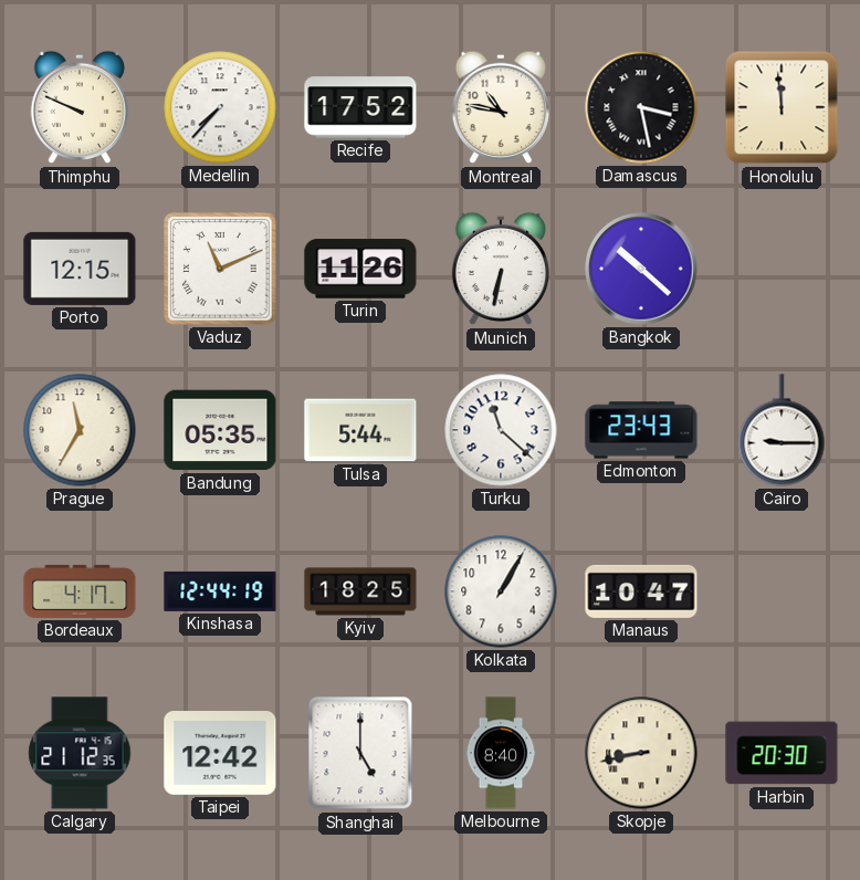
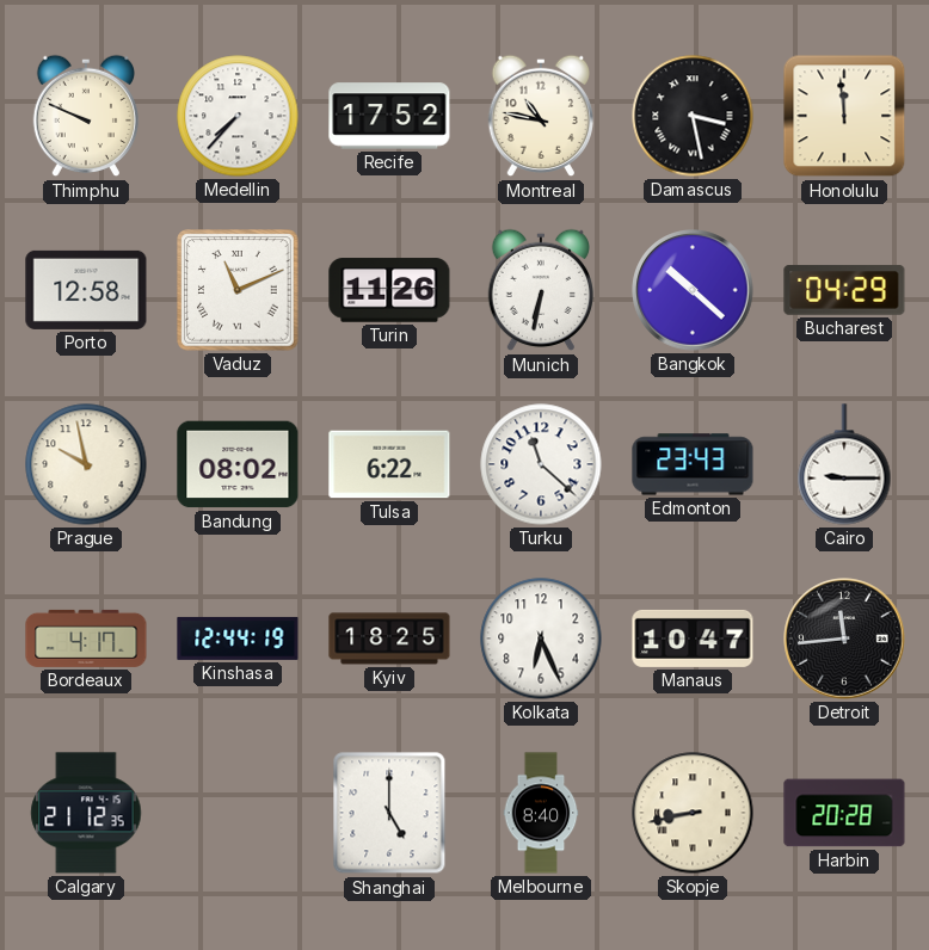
Porto: 12:15 -> 12:58
Bucharest: none -> 04:29
Prague: 11:35 -> 9:58
Bandung: 05:35 -> 08:02
Tulsa: 5:44 -> 6:22
Kolkata: 1:05 -> 6:26
Detroit: none -> 11:44
Taipei: 12:42 -> none
Harbin: 20:30 -> 20:28
